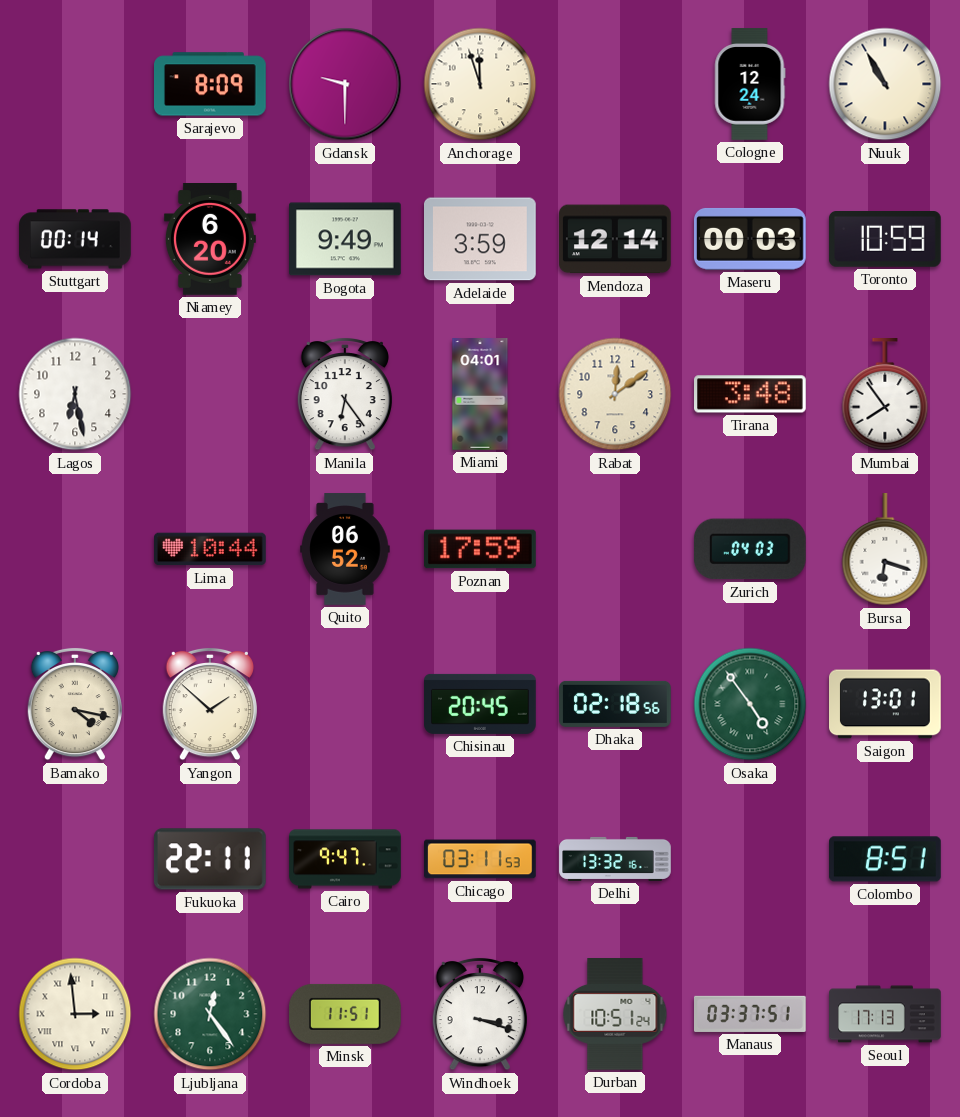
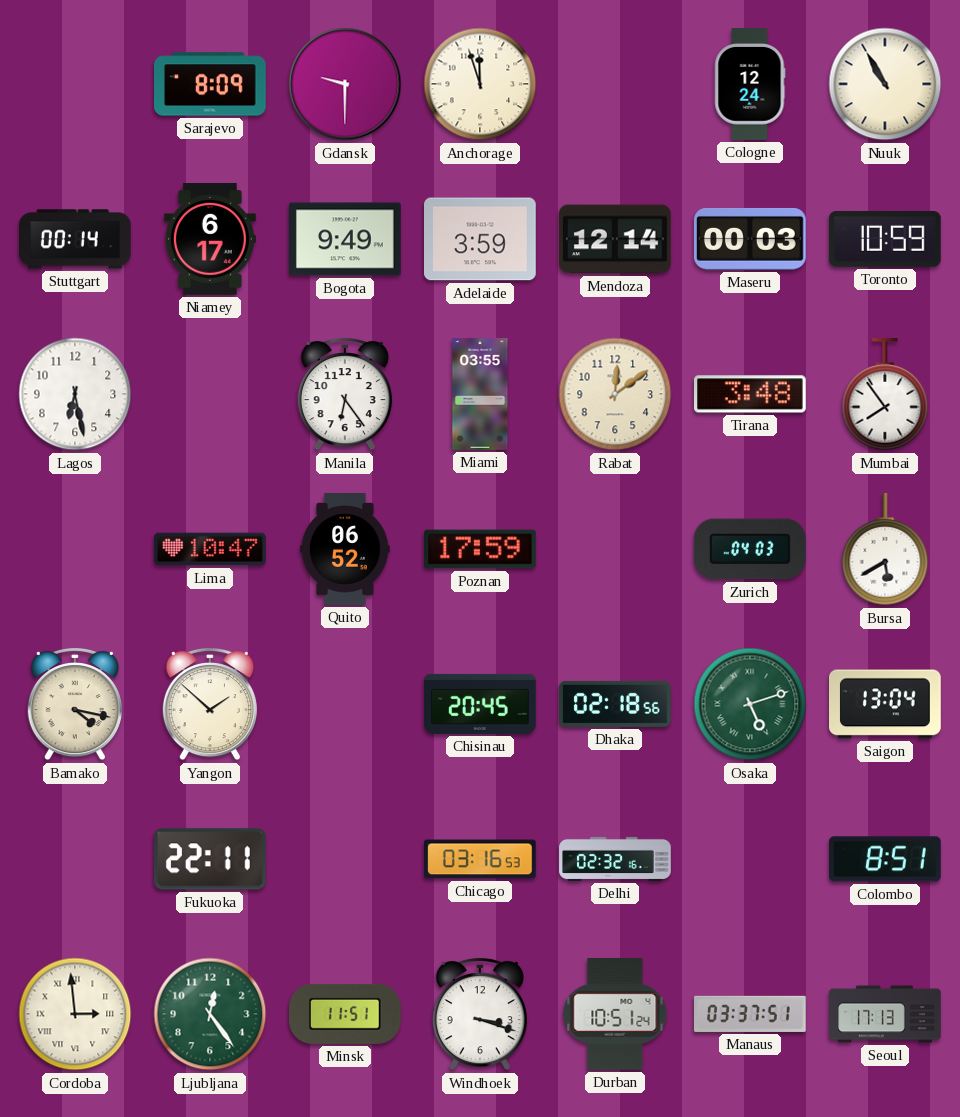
Niamey: 6:20 -> 6:17
Miami: 04:01 -> 03:55
Lima: 10:44 -> 10:47
Bursa: 6:18 -> 5:40
Osaka: 4:54 -> 5:12
Saigon: 13:01 -> 13:04
Cairo: 9:47 -> none
Chicago: 03:11 -> 03:16
Delhi: 13:32 -> 02:32
